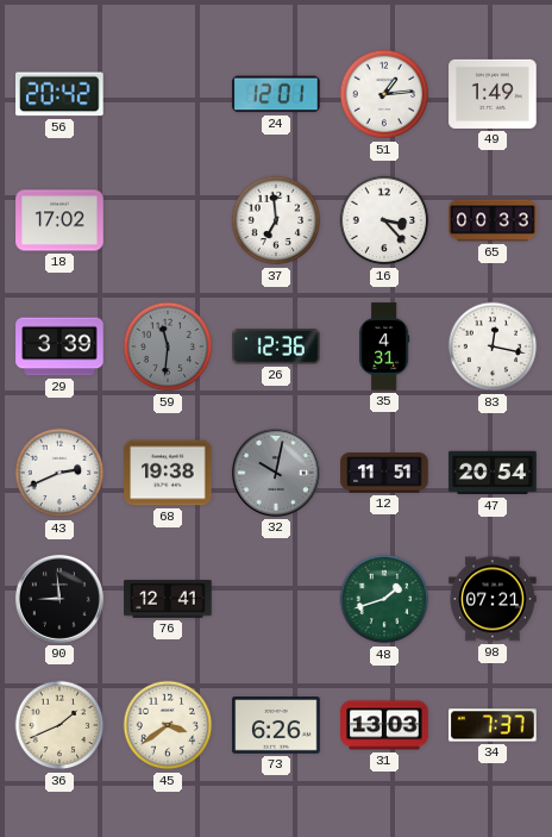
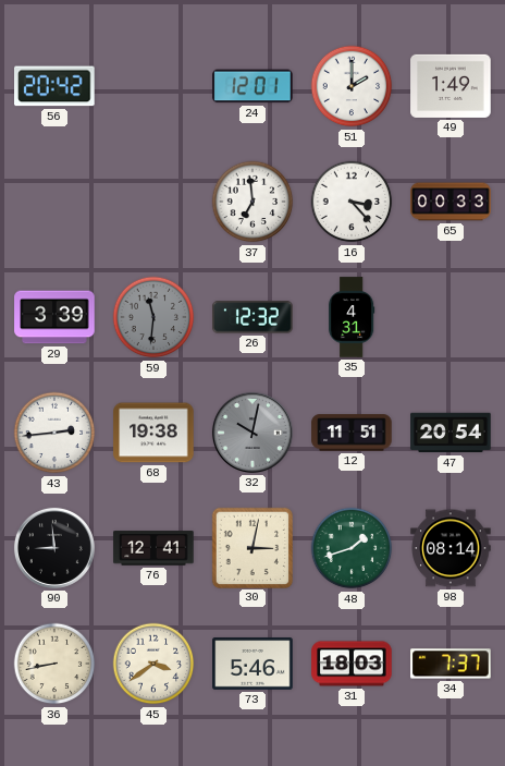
51: 1:14 -> 2:00
18: 17:02 -> none
26: 12:36 -> 12:32
83: 12:17 -> none
43: 2:41 -> 2:44
30: none -> 3:02
98: 07:21 -> 08:14
36: 1:41 -> 8:43
73: 6:26 -> 5:46
31: 13:03 -> 18:03
